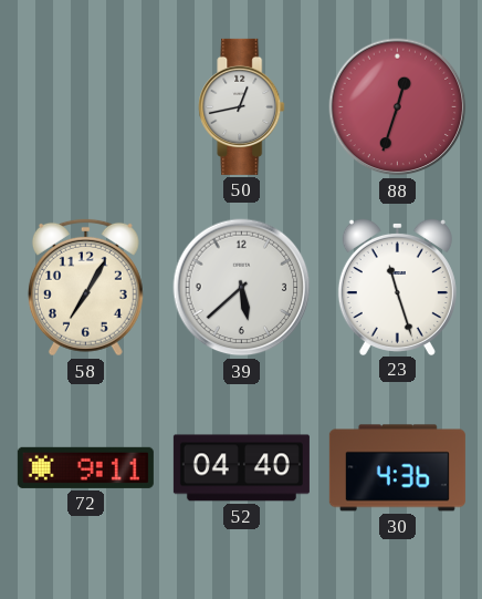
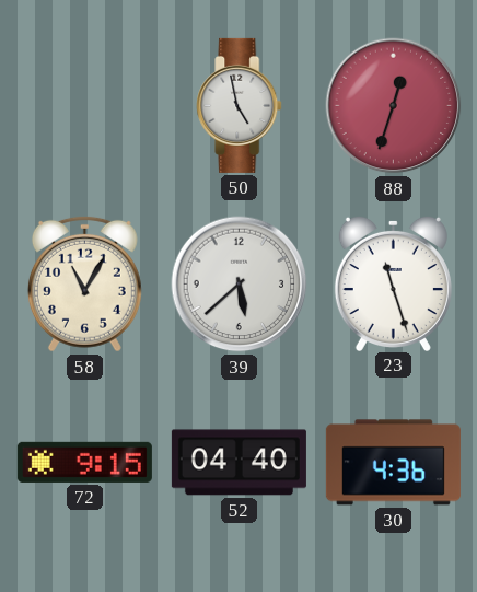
50: 12:43 -> 4:58
58: 7:05 -> 11:05
72: 9:11 -> 9:15
